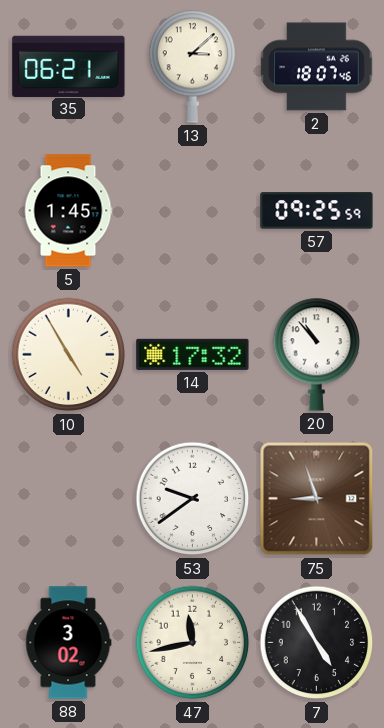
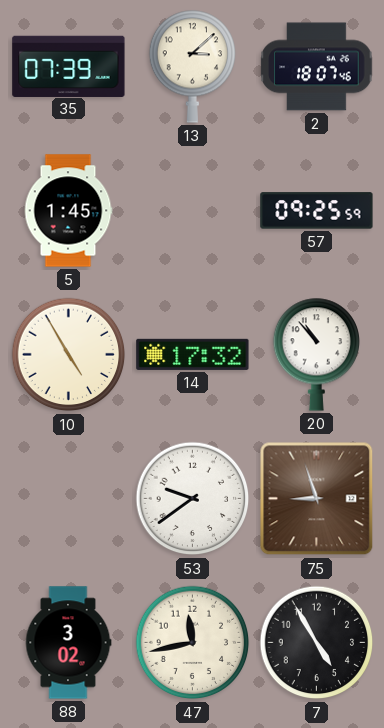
35: 06:21 -> 07:39
